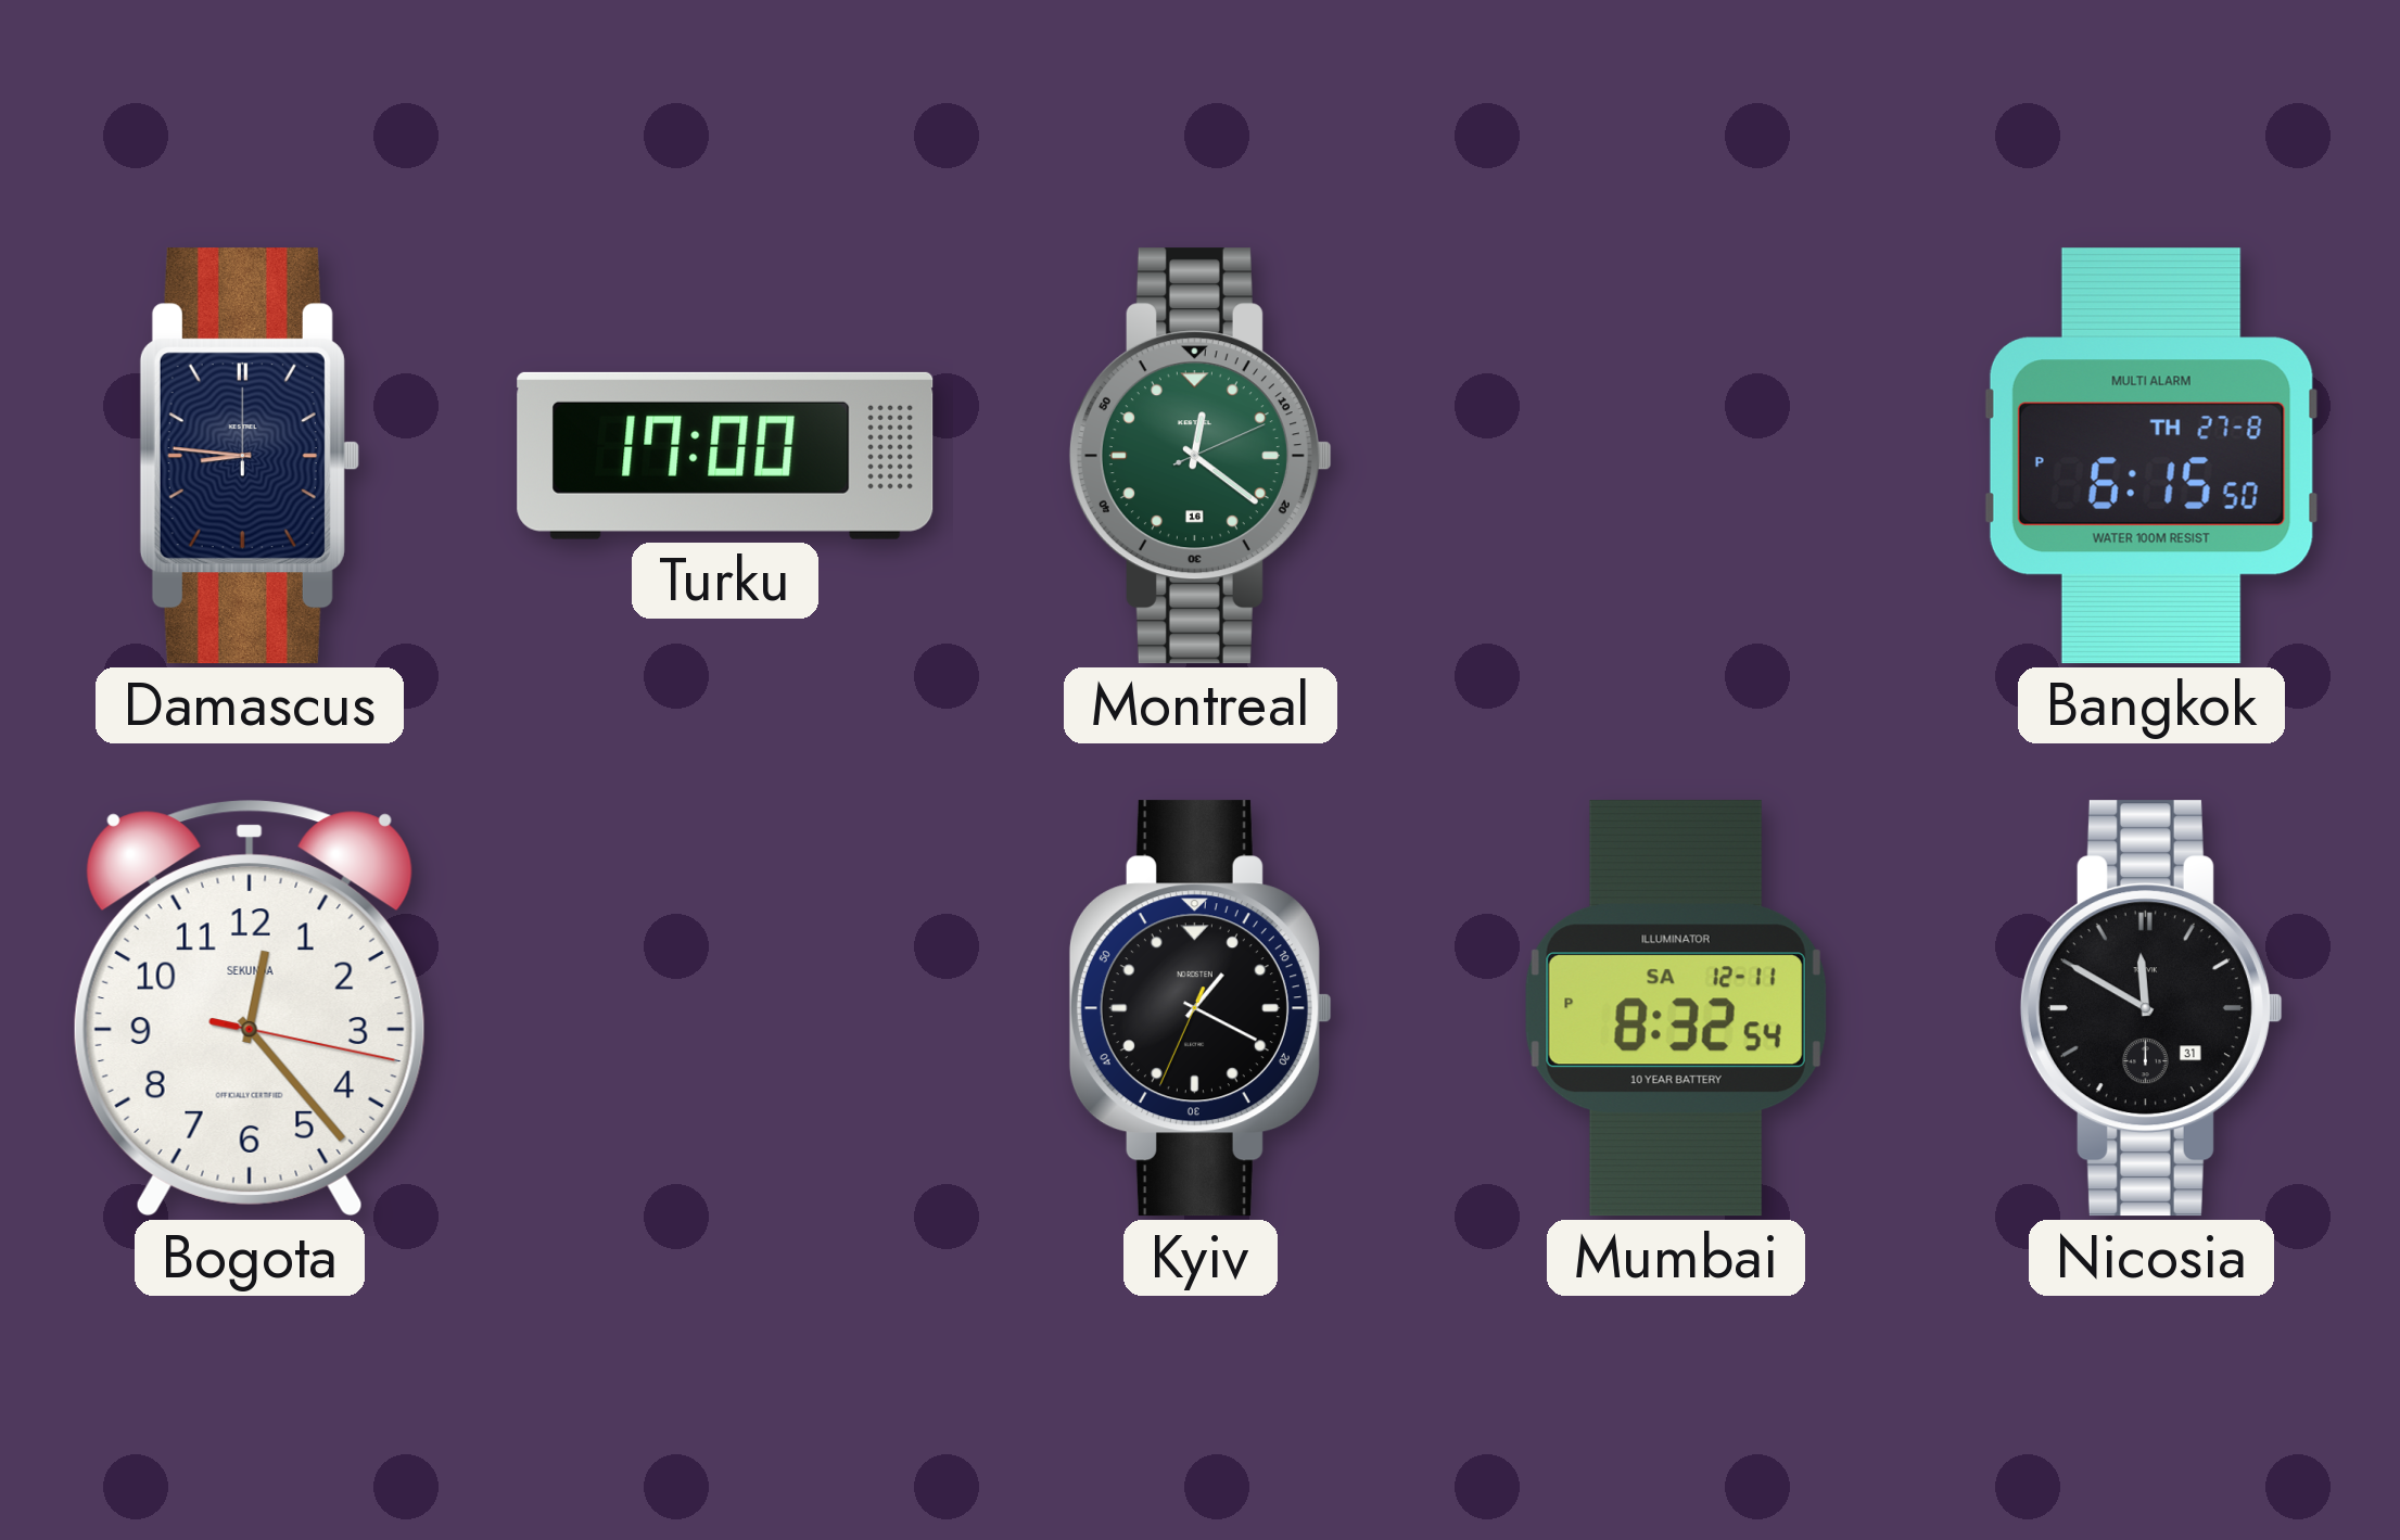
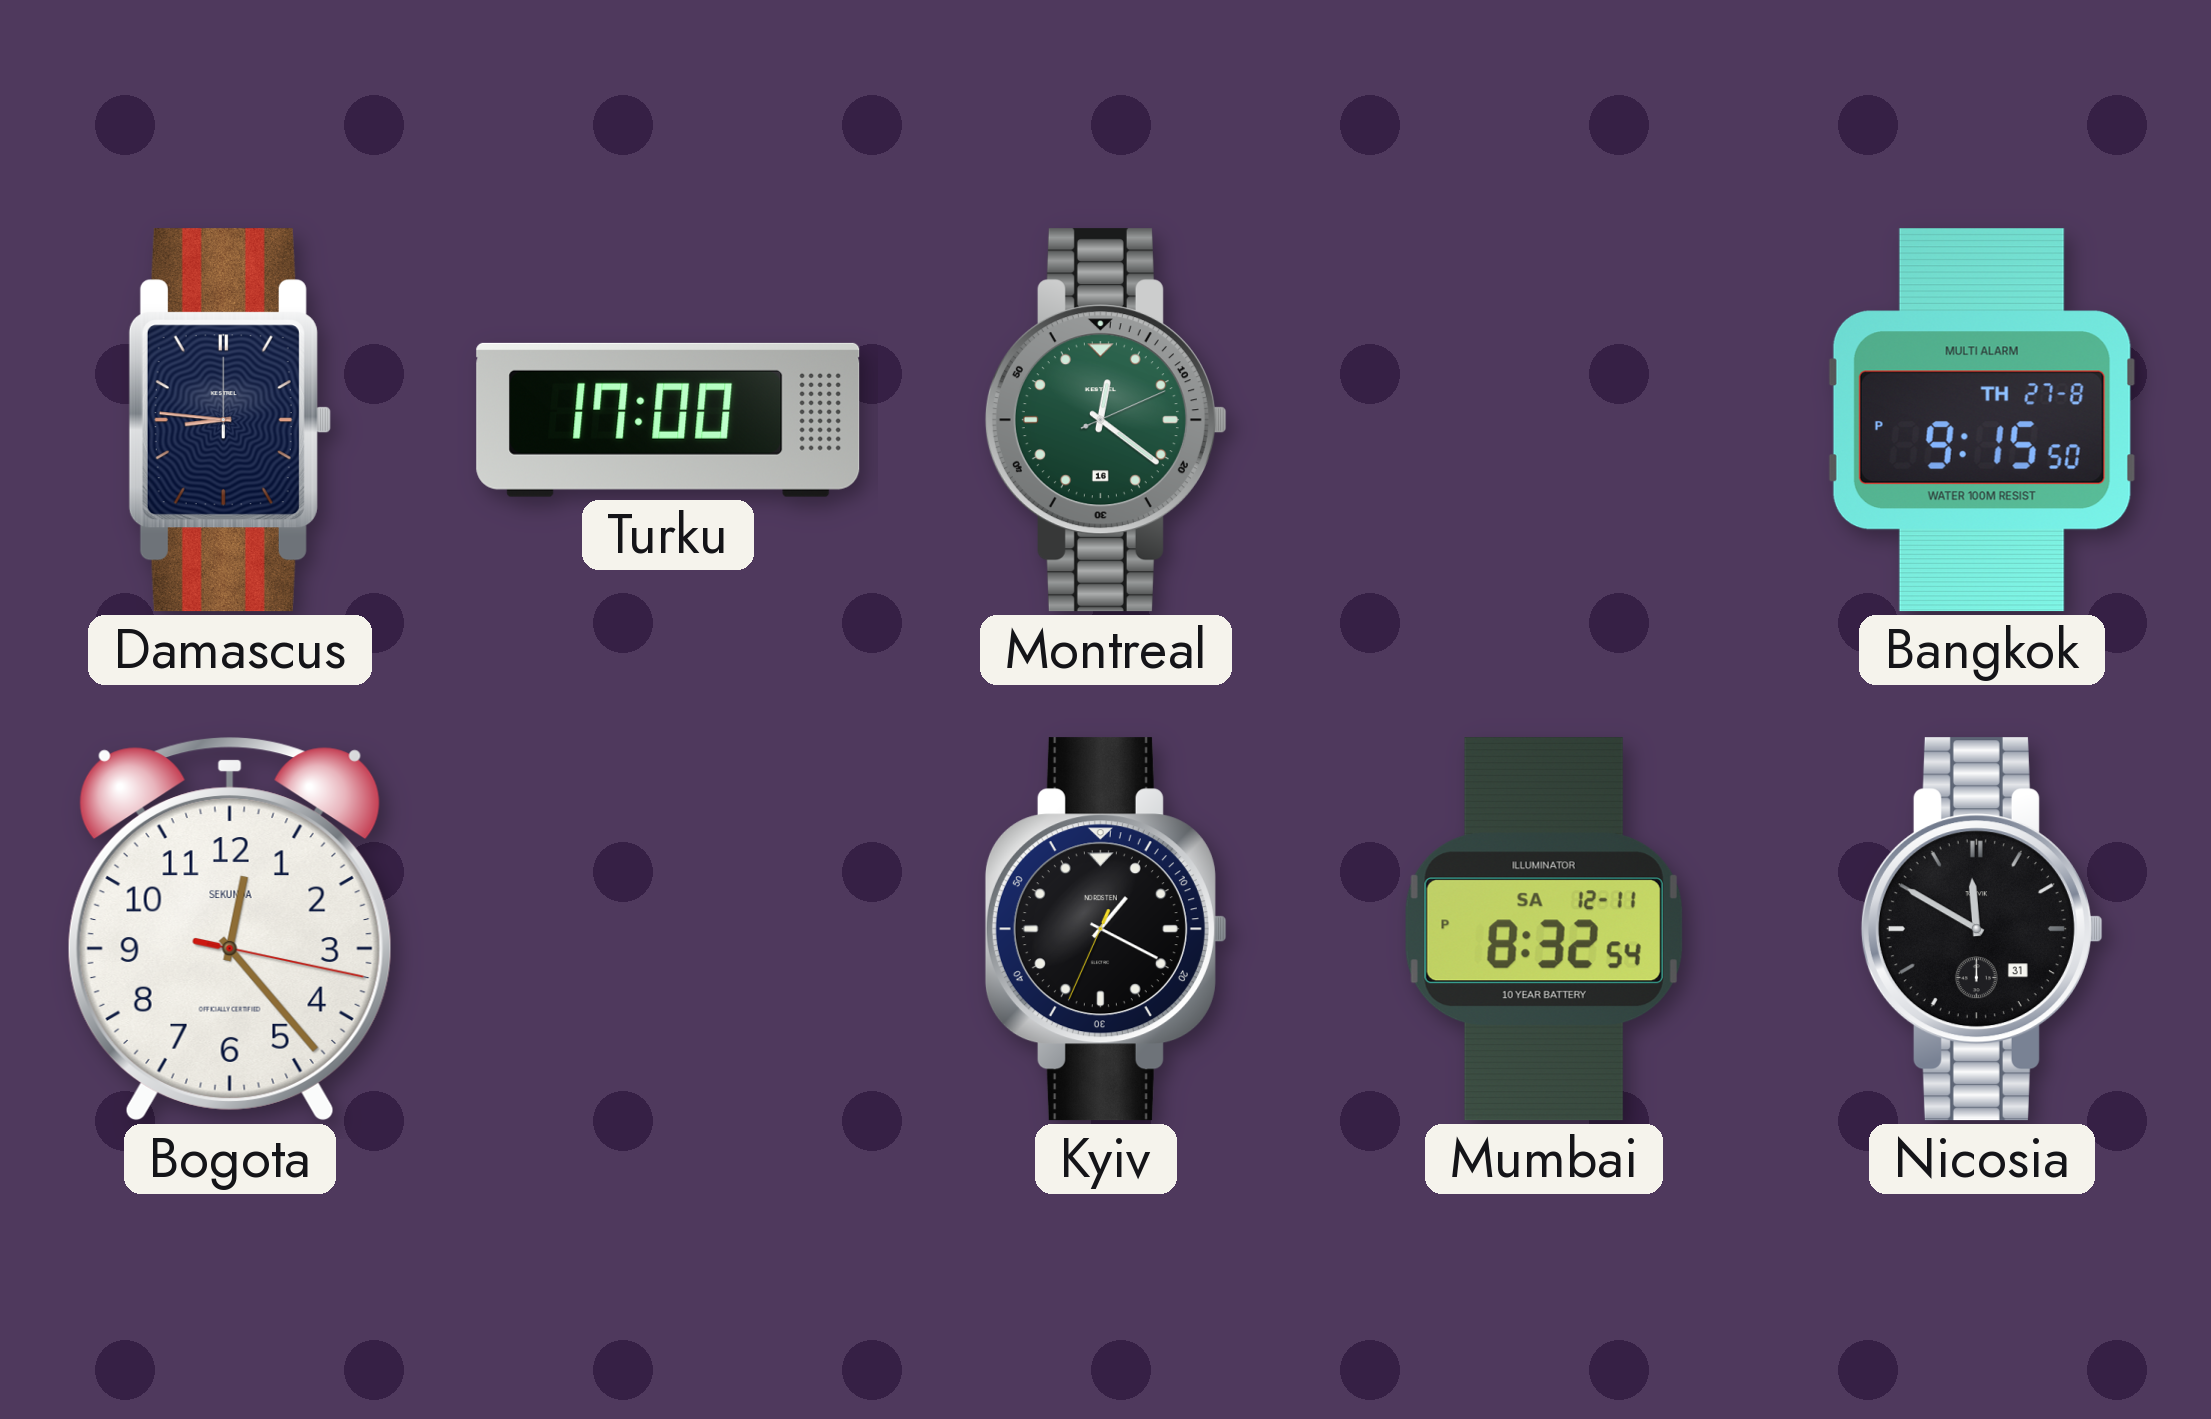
Bangkok: 6:15 -> 9:15
